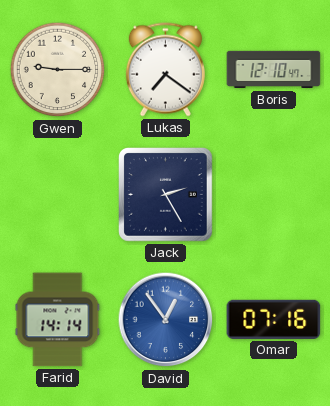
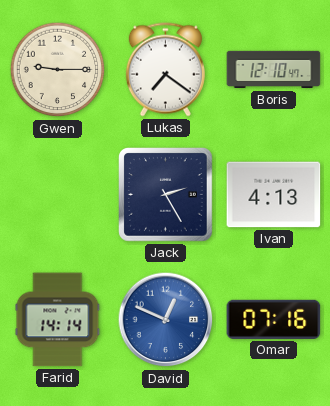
Ivan: none -> 4:13
David: 12:54 -> 12:49
